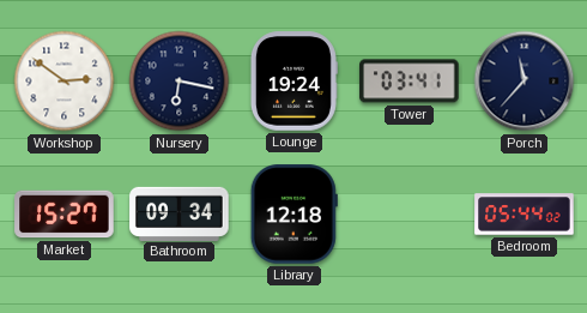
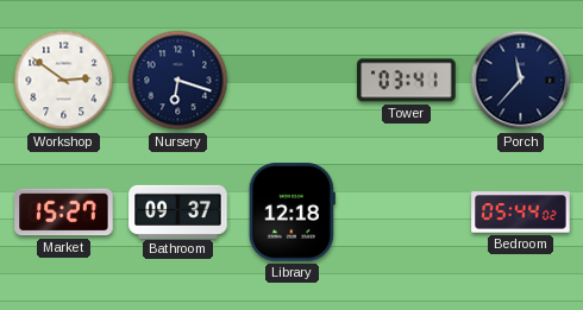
Nursery: 6:17 -> 6:18
Lounge: 19:24 -> none
Bathroom: 09:34 -> 09:37
